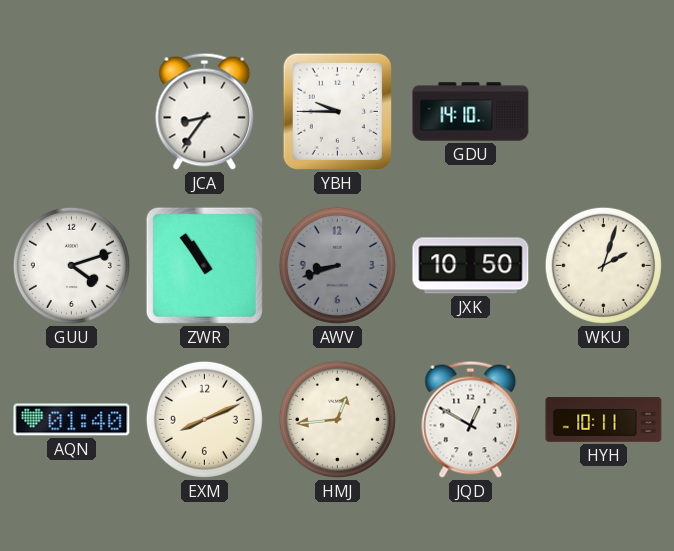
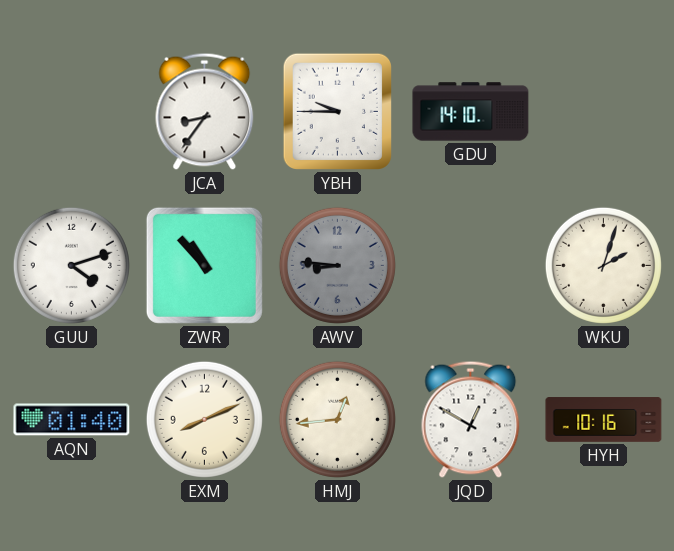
ZWR: 10:54 -> 10:53
AWV: 8:42 -> 8:46
JXK: 10:50 -> none
HYH: 10:11 -> 10:16
